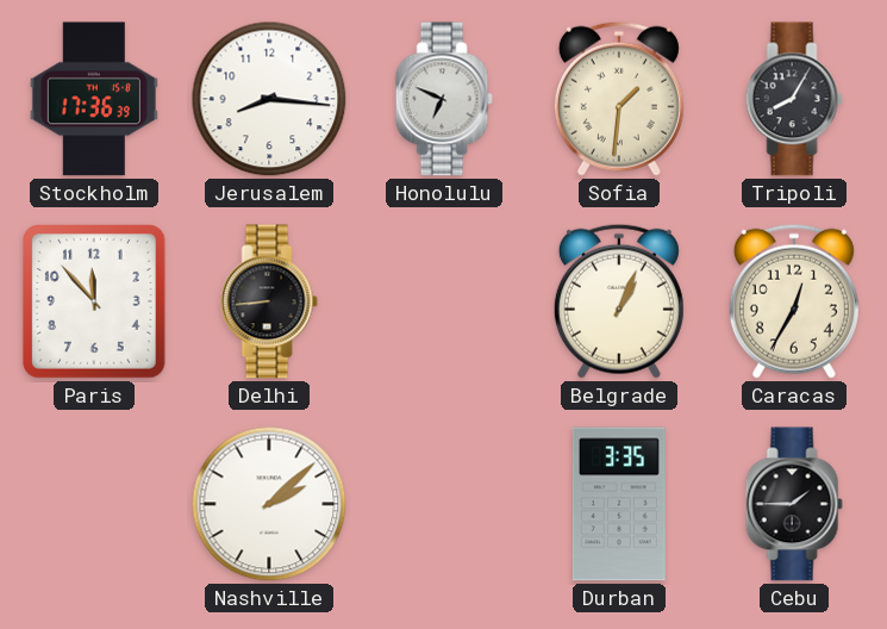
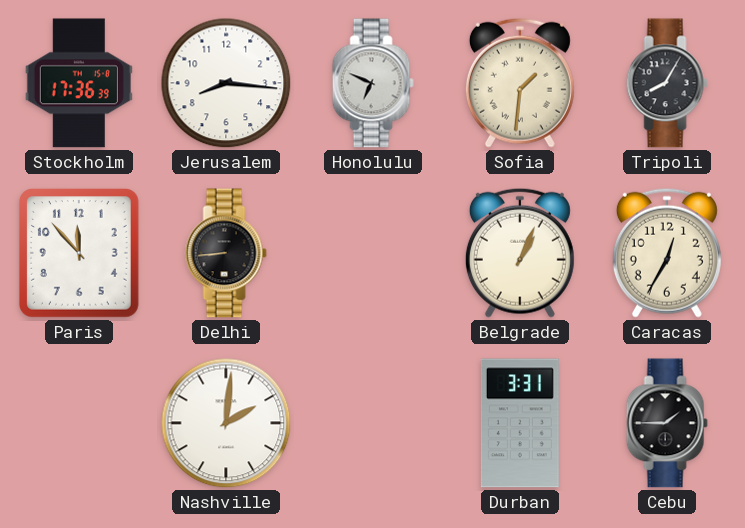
Nashville: 2:08 -> 2:01
Durban: 3:35 -> 3:31
